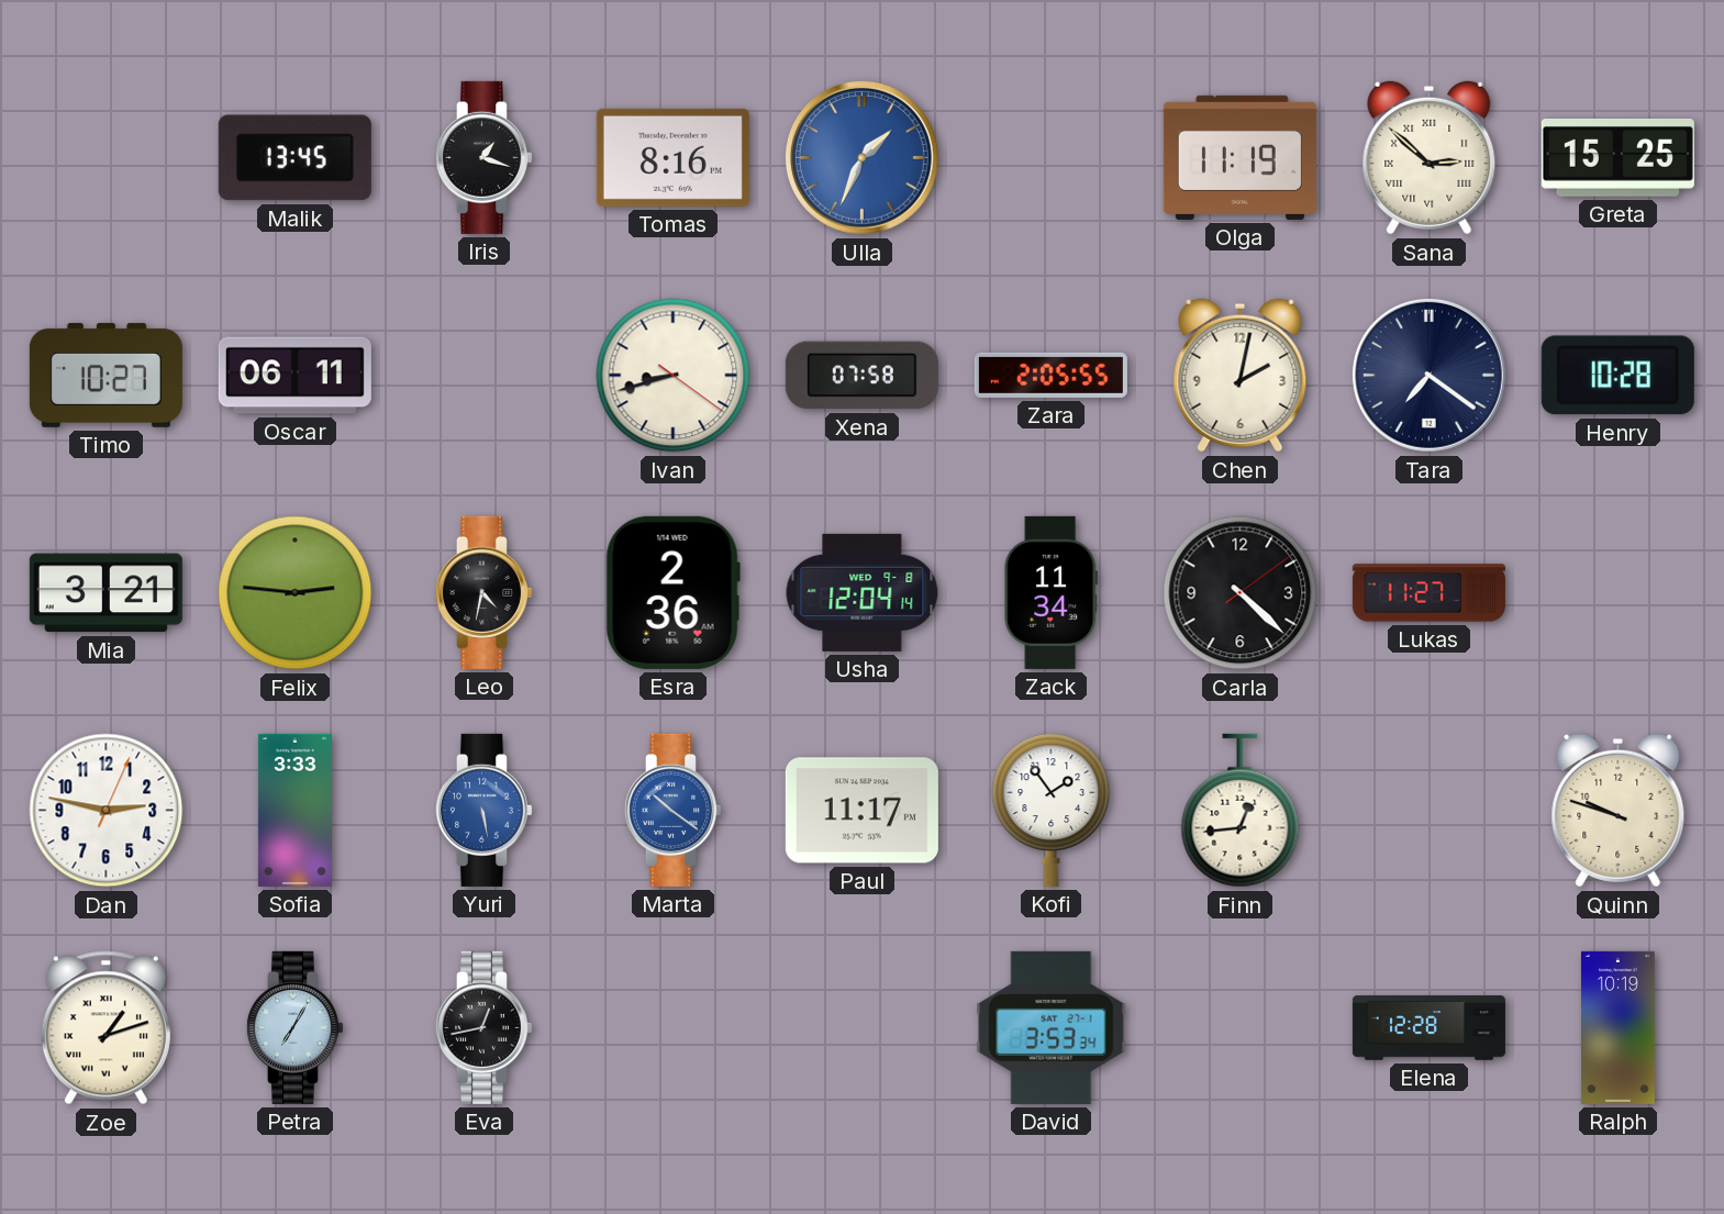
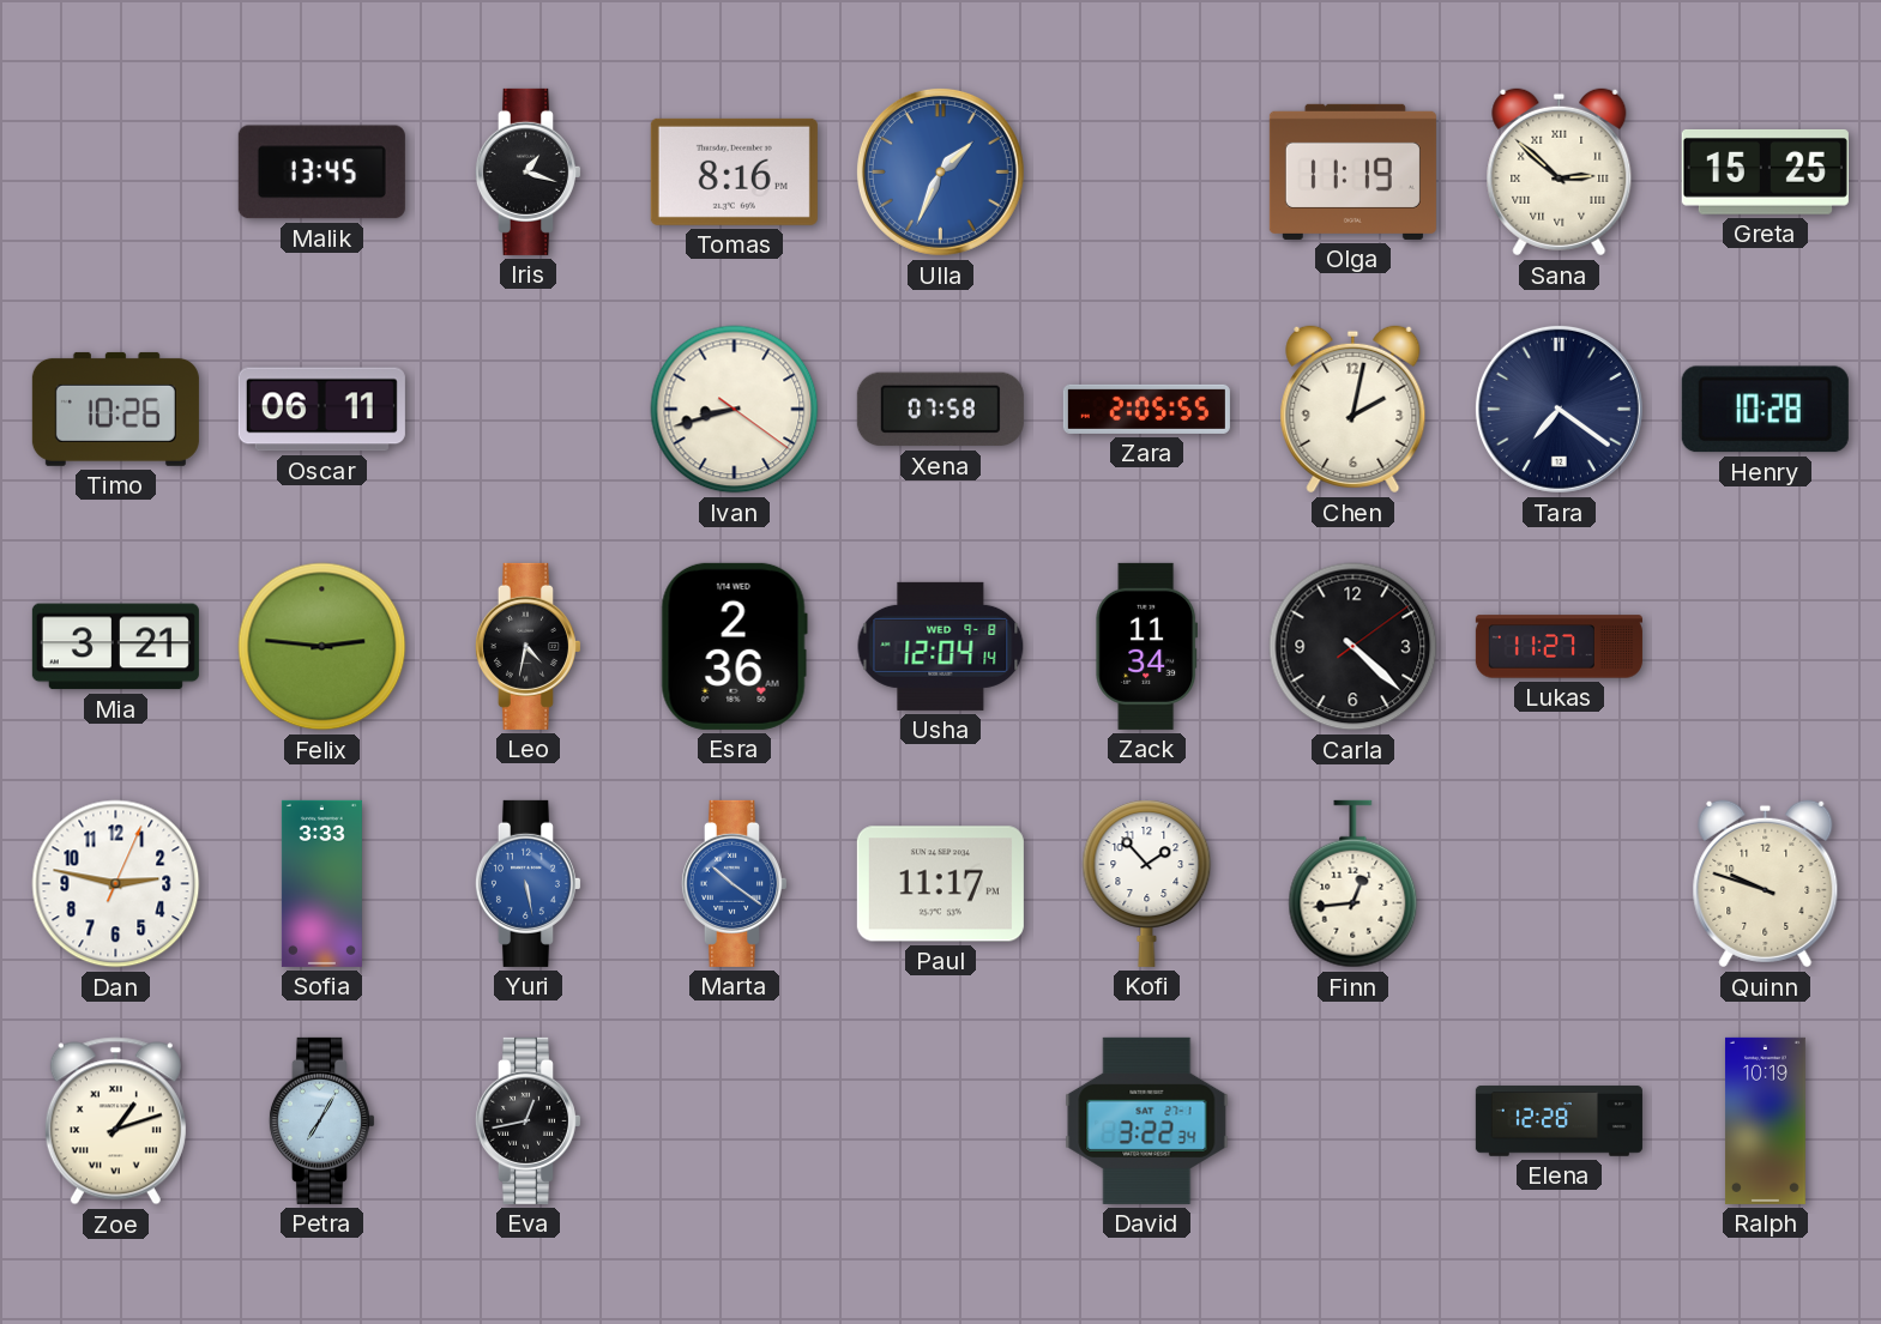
Timo: 10:27 -> 10:26
Kofi: 1:54 -> 1:53
David: 3:53 -> 3:22
